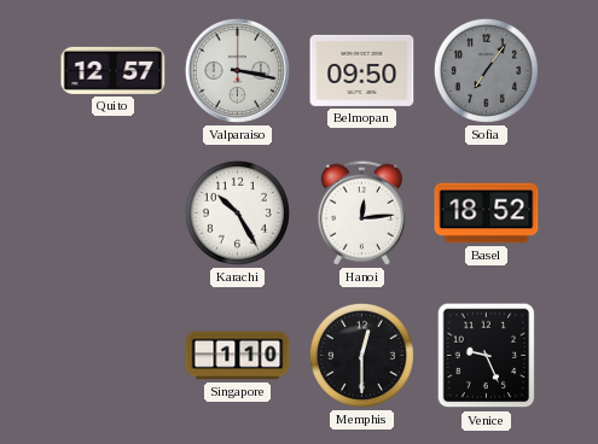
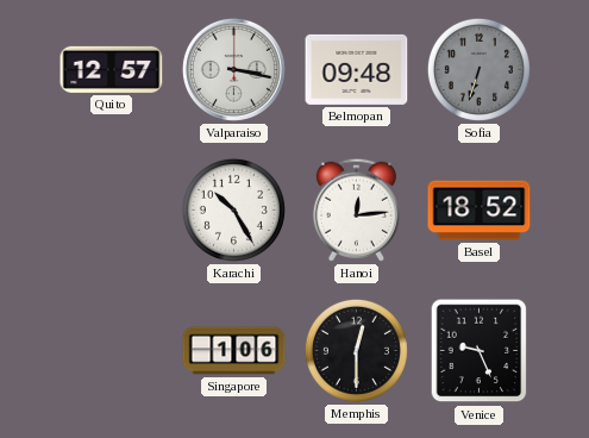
Belmopan: 09:50 -> 09:48
Sofia: 7:06 -> 6:33
Singapore: 1:10 -> 1:06
